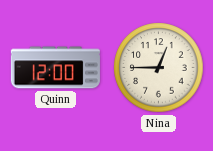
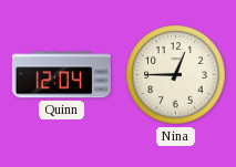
Quinn: 12:00 -> 12:04
